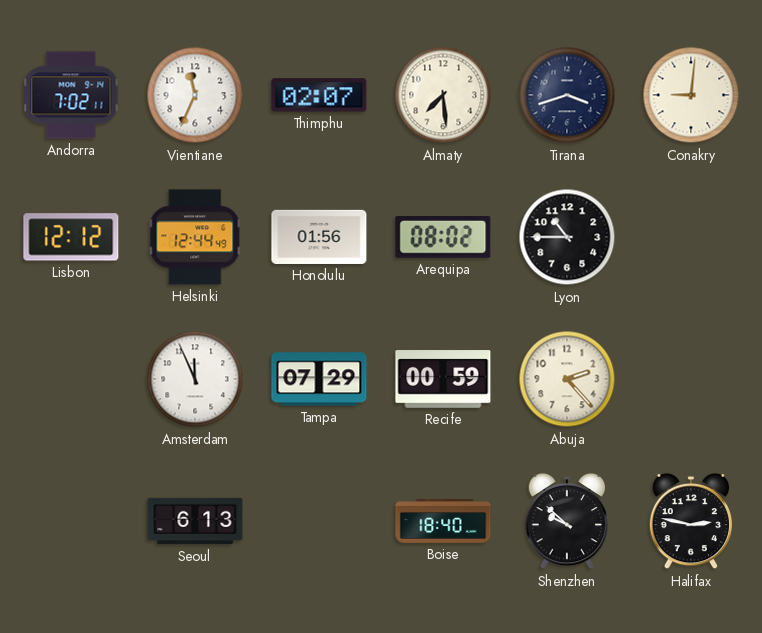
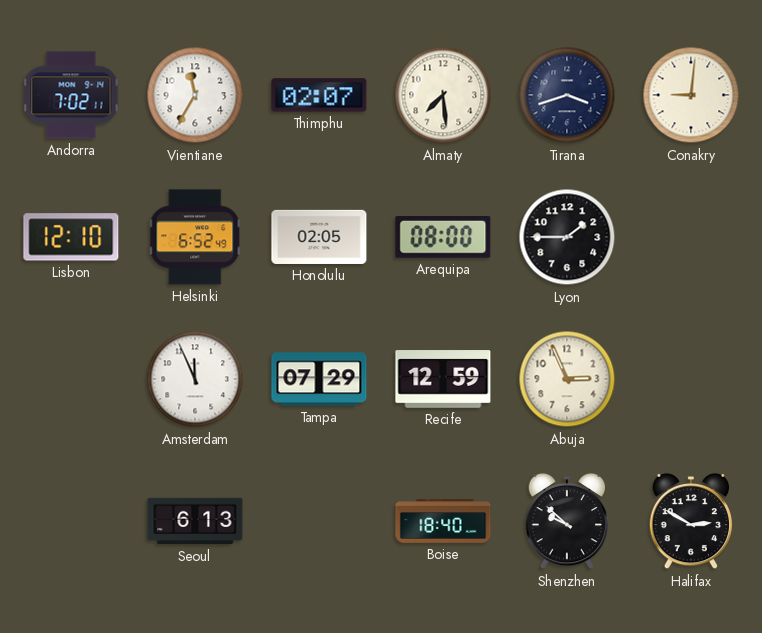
Vientiane: 11:34 -> 11:35
Lisbon: 12:12 -> 12:10
Helsinki: 12:44 -> 6:52
Honolulu: 01:56 -> 02:05
Arequipa: 08:02 -> 08:00
Lyon: 10:45 -> 1:45
Recife: 00:59 -> 12:59
Abuja: 2:23 -> 2:56
Halifax: 2:47 -> 2:50
